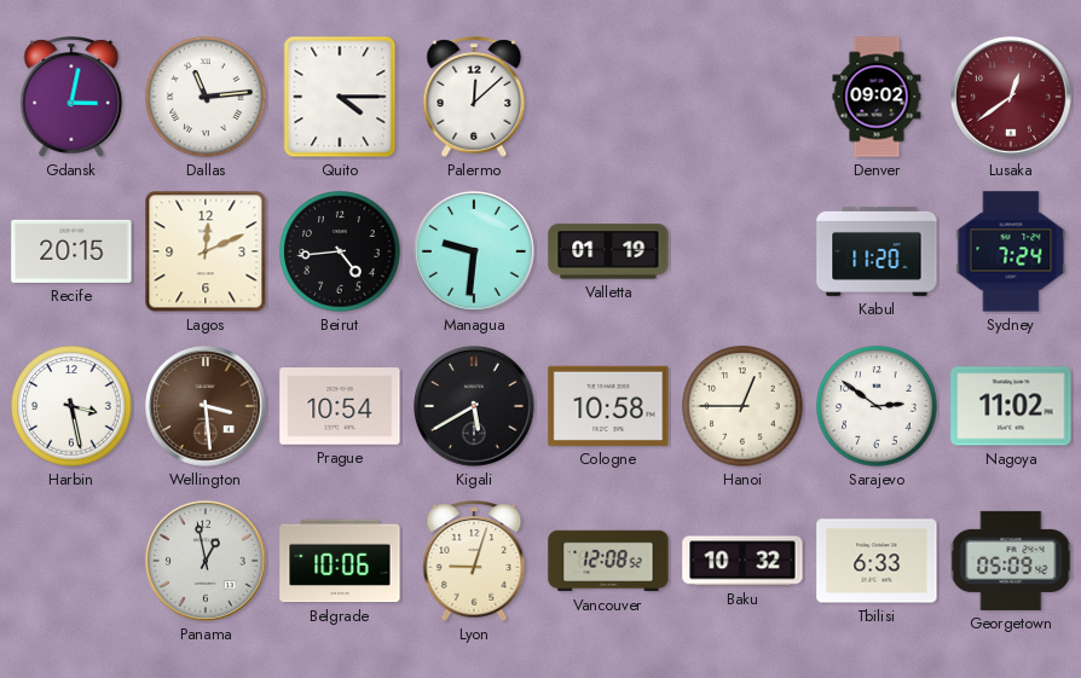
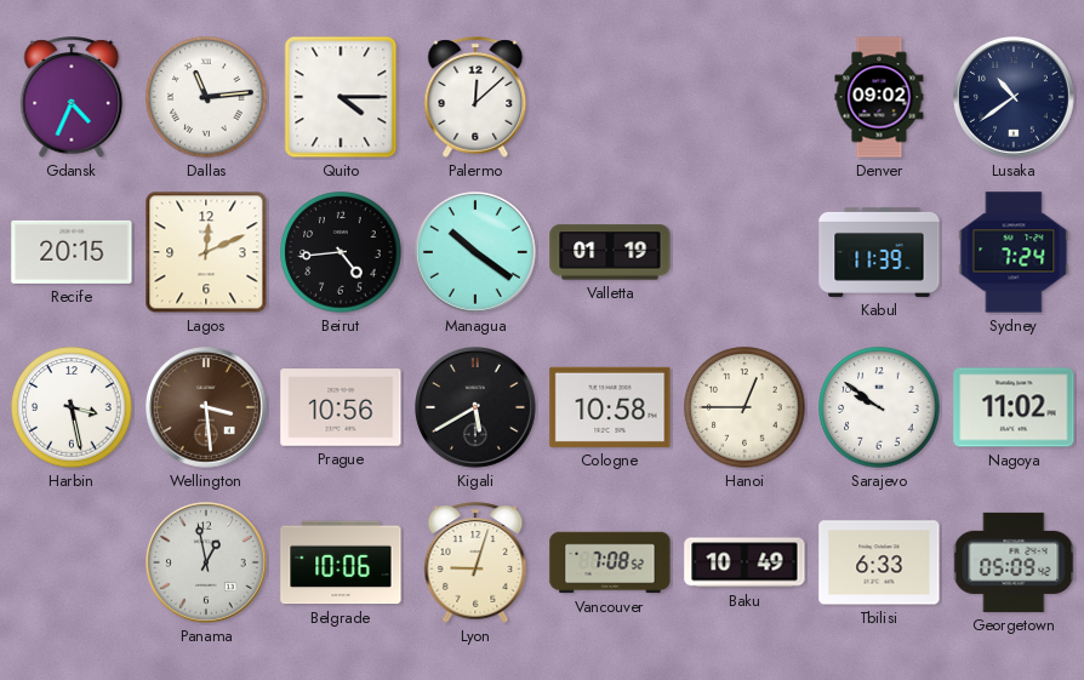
Gdansk: 3:02 -> 4:34
Lusaka: 12:39 -> 10:39
Lusaka dial: burgundy -> navy
Managua: 9:31 -> 10:21
Kabul: 11:20 -> 11:39
Prague: 10:54 -> 10:56
Sarajevo: 2:51 -> 9:51
Vancouver: 12:08 -> 7:08
Baku: 10:32 -> 10:49
